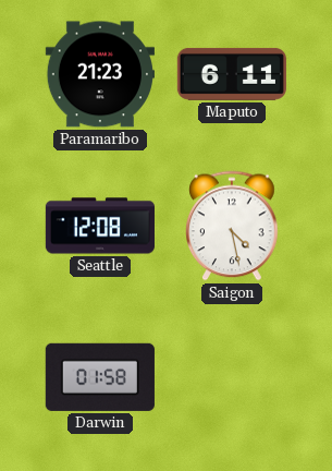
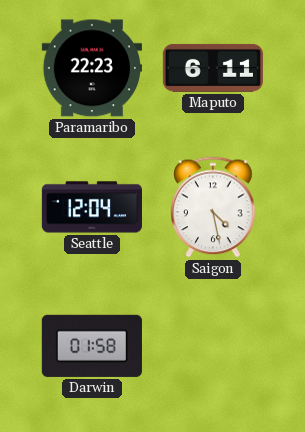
Paramaribo: 21:23 -> 22:23
Seattle: 12:08 -> 12:04
